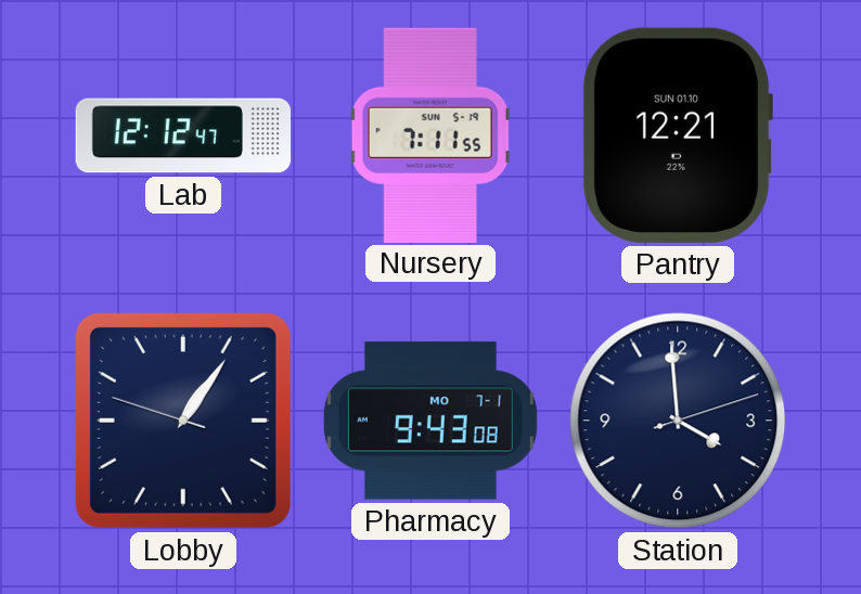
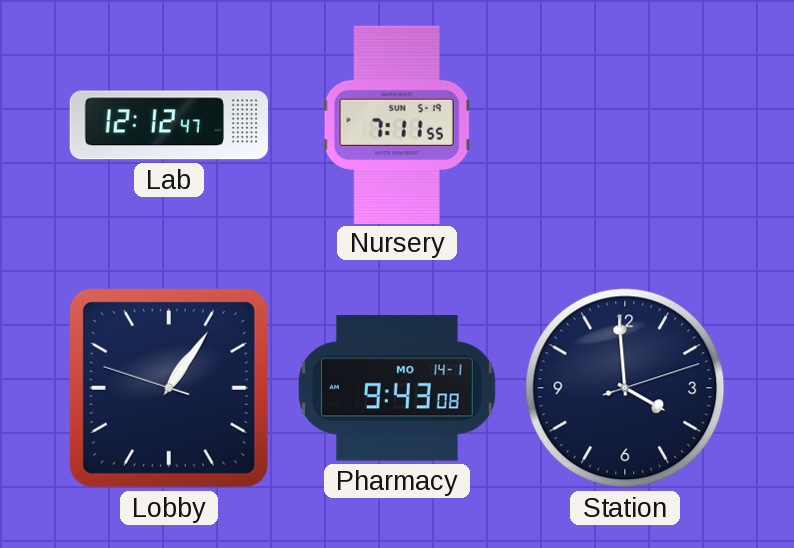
Pantry: 12:21 -> none
Pharmacy date: MO 7-1 -> MO 14-1
